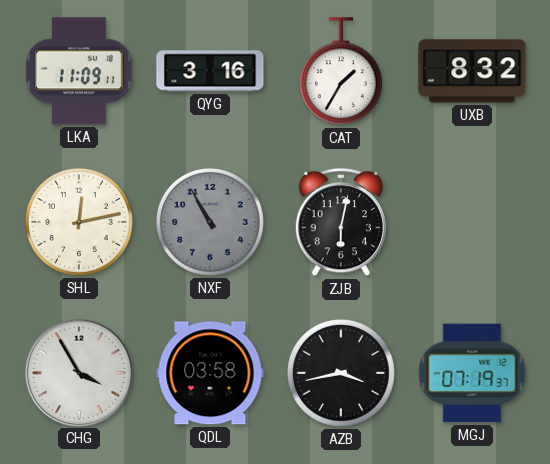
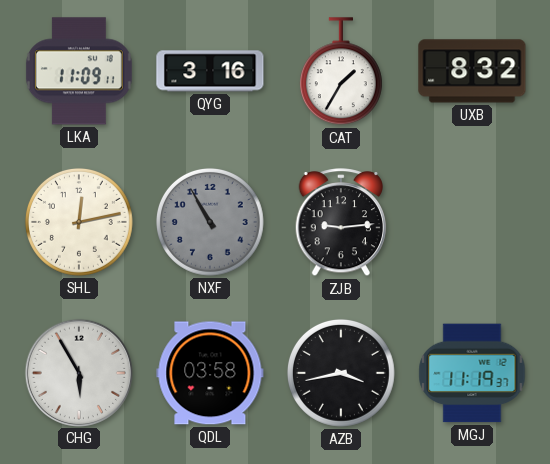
ZJB: 6:02 -> 9:14
CHG: 3:55 -> 5:55
MGJ: 07:19 -> 11:19
